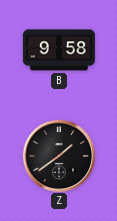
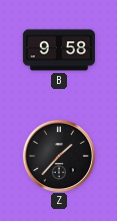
Z: 1:39 -> 1:37
